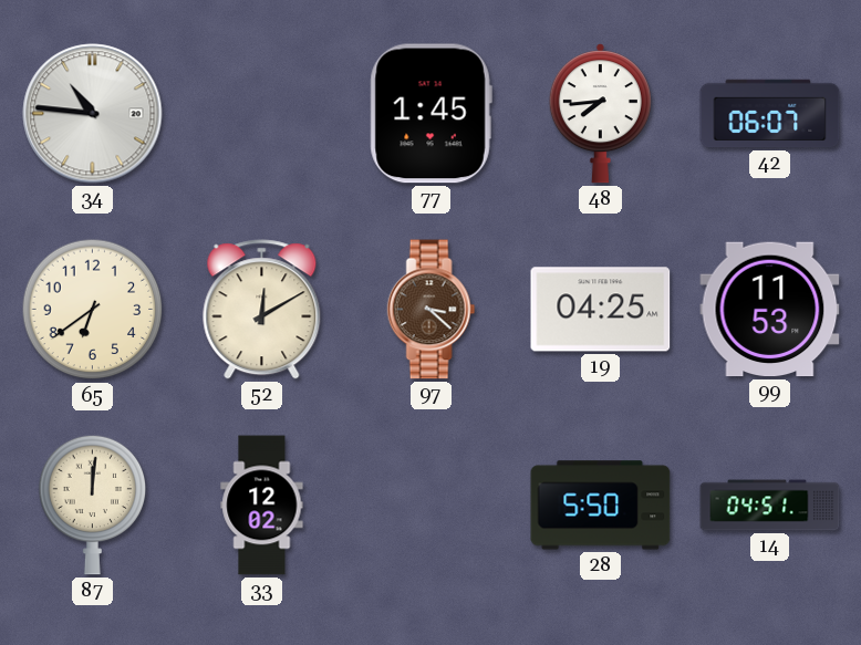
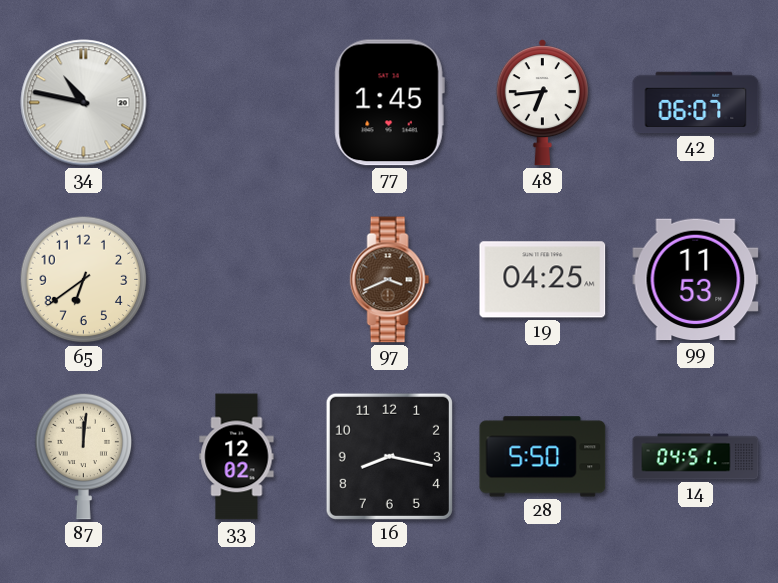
34: 10:46 -> 10:47
48: 7:44 -> 6:44
52: 12:10 -> none
97: 3:22 -> 3:41
16: none -> 8:17
